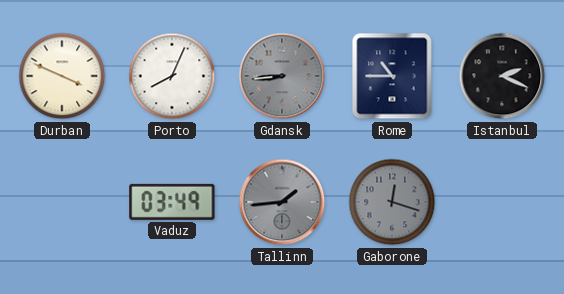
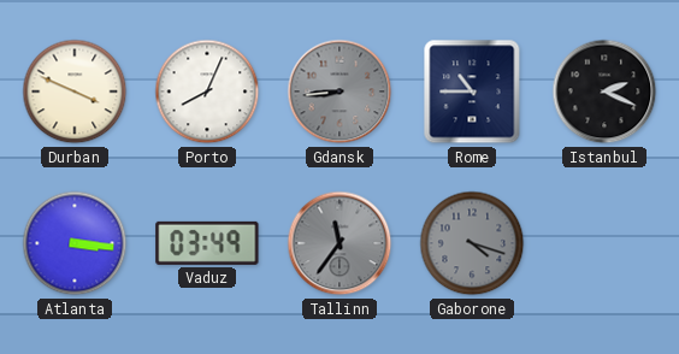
Atlanta: none -> 3:16
Tallinn: 1:44 -> 11:36
Gaborone: 12:18 -> 4:18
